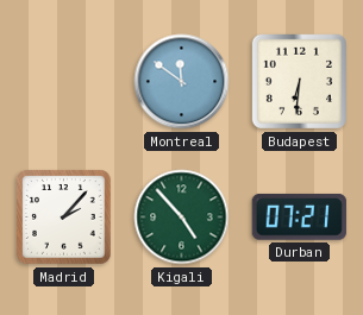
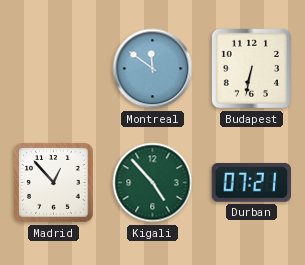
Budapest: 6:31 -> 6:32
Madrid: 2:07 -> 12:53
